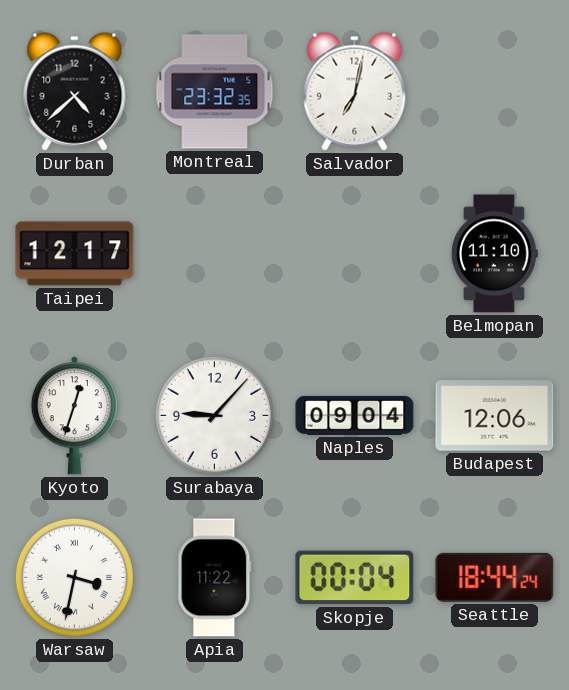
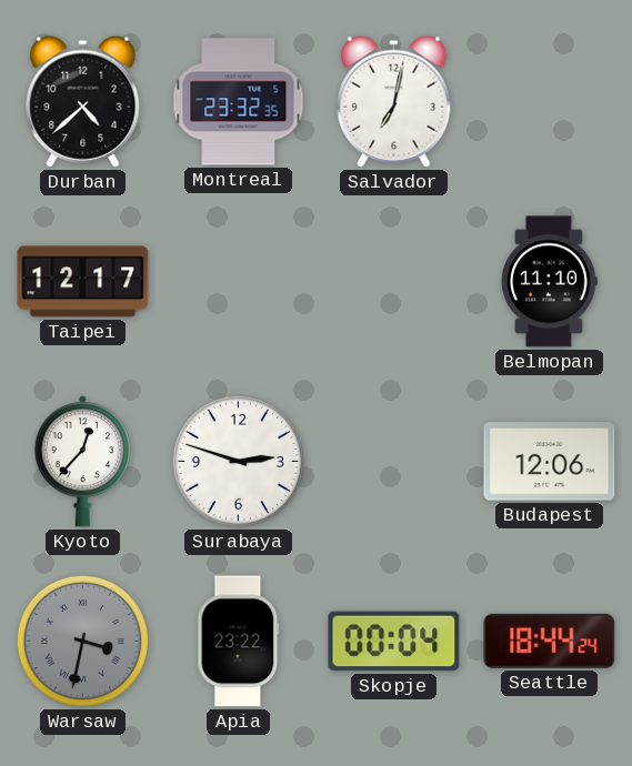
Kyoto: 12:33 -> 12:37
Surabaya: 9:07 -> 2:48
Naples: 09:04 -> none
Warsaw dial: white -> grey
Apia: 11:22 -> 23:22
